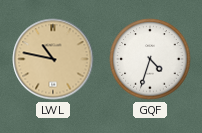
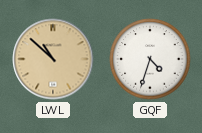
LWL: 10:47 -> 10:52
